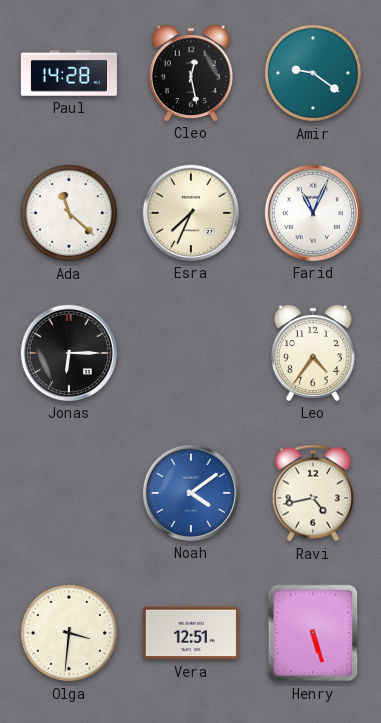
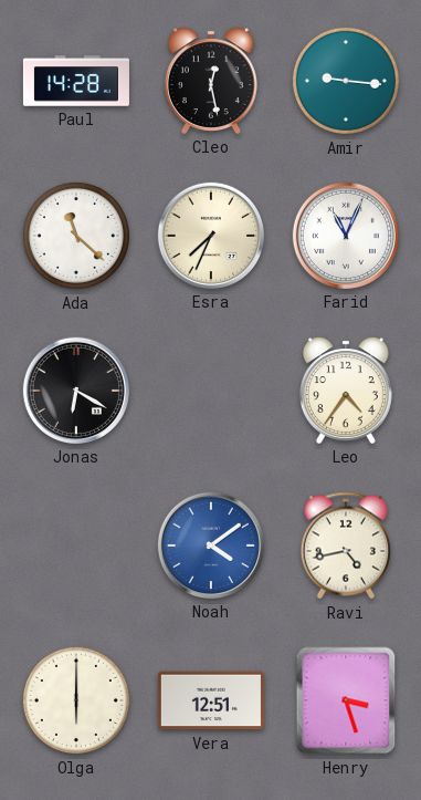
Amir: 9:21 -> 9:16
Jonas: 6:15 -> 6:20
Olga: 3:31 -> 6:00
Henry: 5:27 -> 3:27
